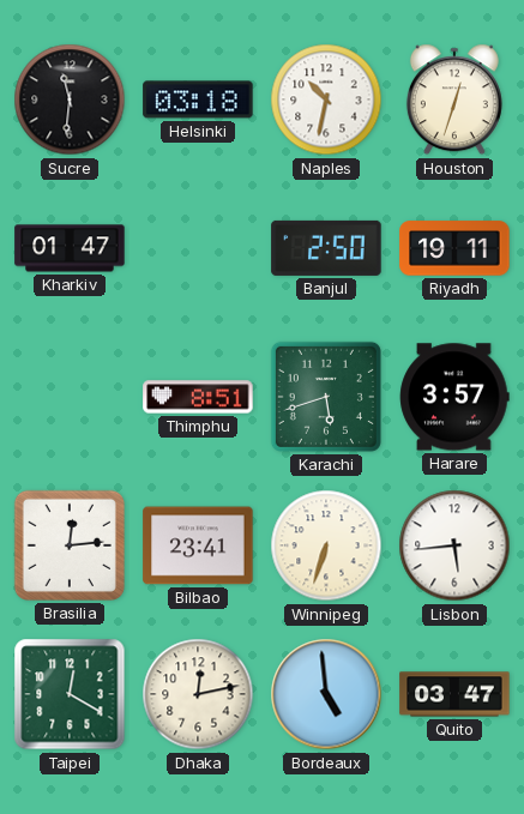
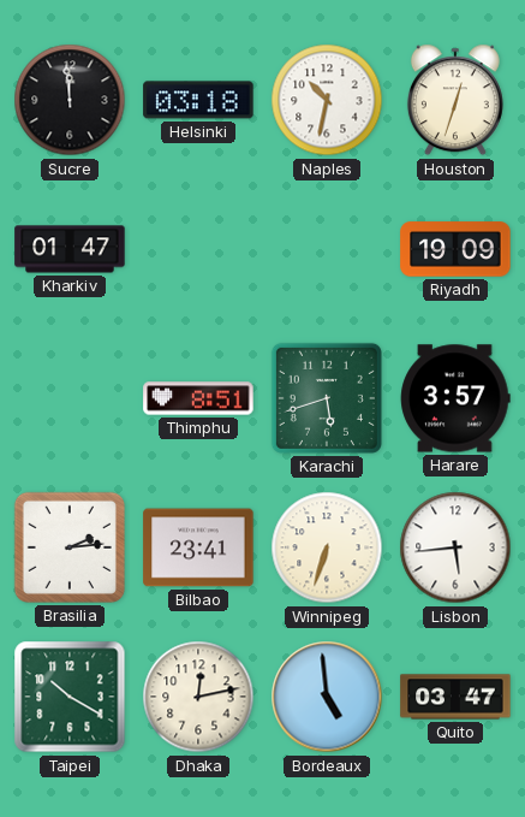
Sucre: 11:31 -> 11:59
Banjul: 2:50 -> none
Riyadh: 19:11 -> 19:09
Brasilia: 12:14 -> 2:14
Taipei: 12:20 -> 10:20
